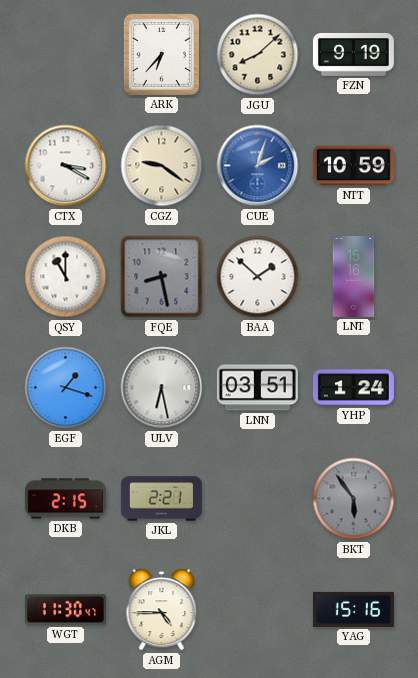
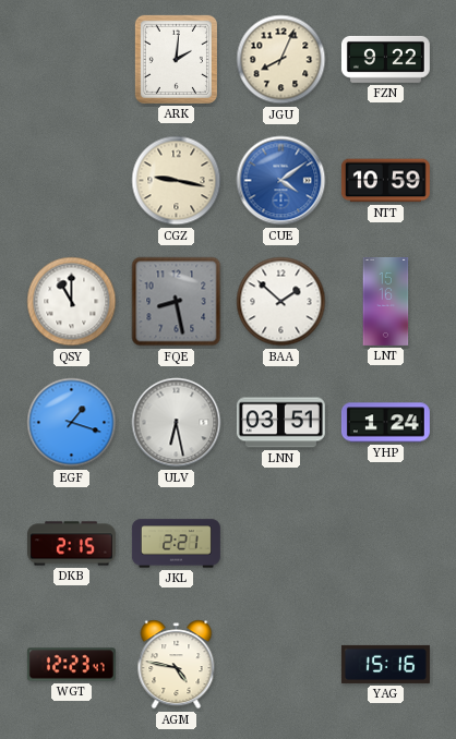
ARK: 6:37 -> 2:01
JGU: 8:08 -> 8:04
FZN: 9:19 -> 9:22
CTX: 3:20 -> none
CGZ: 9:21 -> 9:17
CUE: 2:03 -> 4:09
BKT: 5:54 -> none
WGT: 11:30 -> 12:23
AGM: 4:45 -> 4:47
